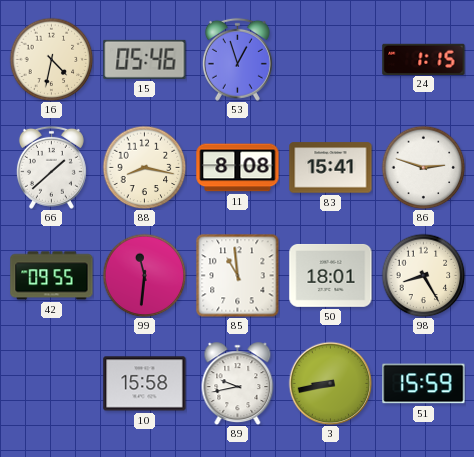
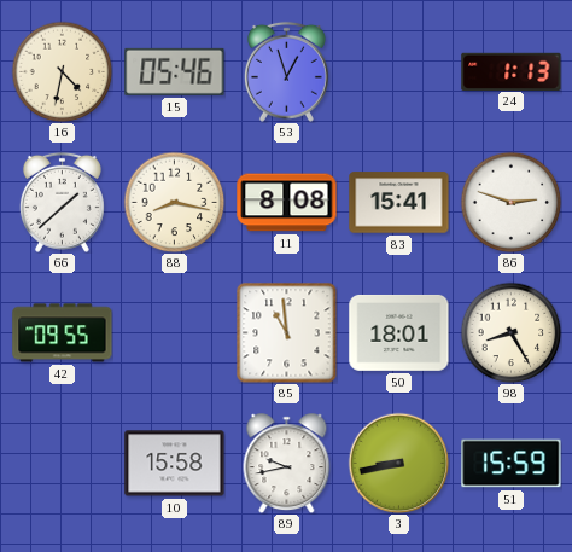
24: 1:15 -> 1:13
99: 11:31 -> none
